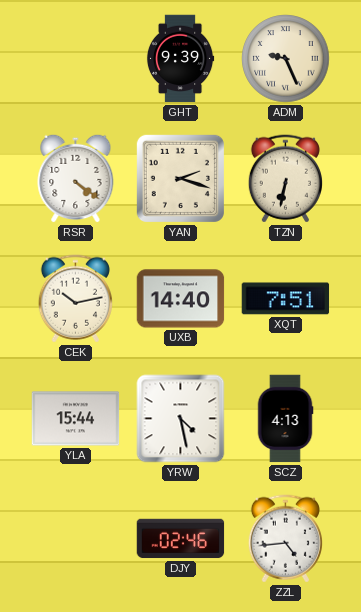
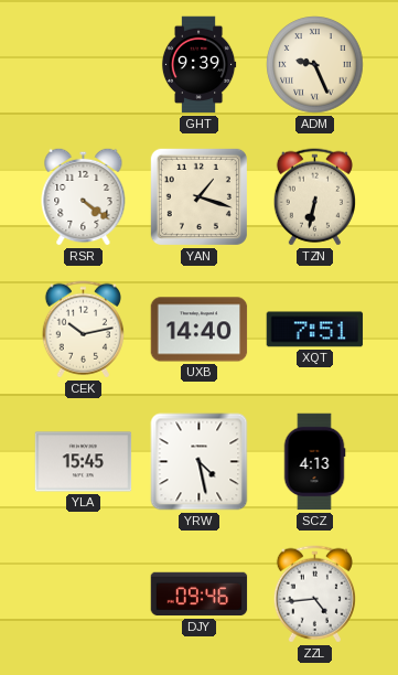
YAN: 2:18 -> 1:18
YLA: 15:44 -> 15:45
DJY: 02:46 -> 09:46
